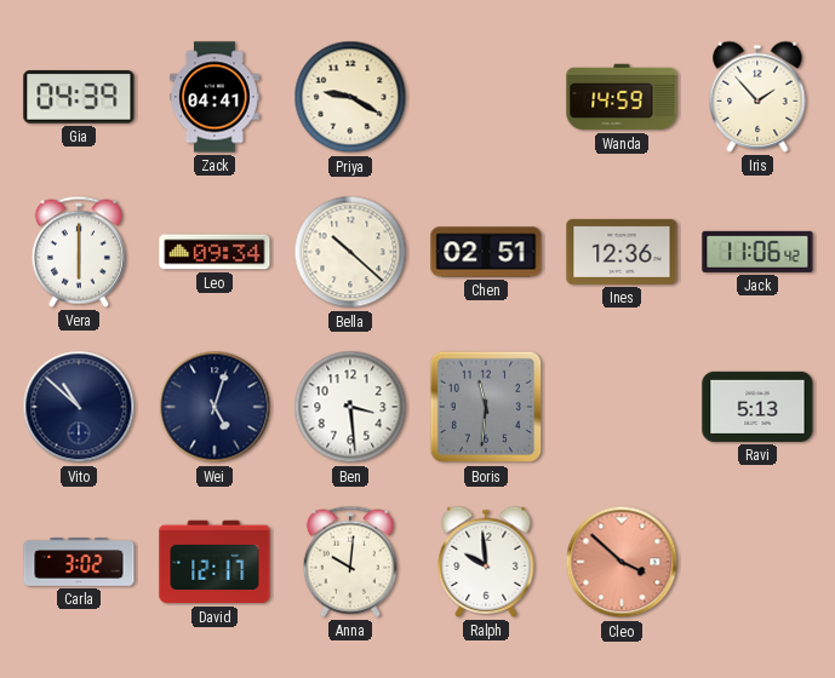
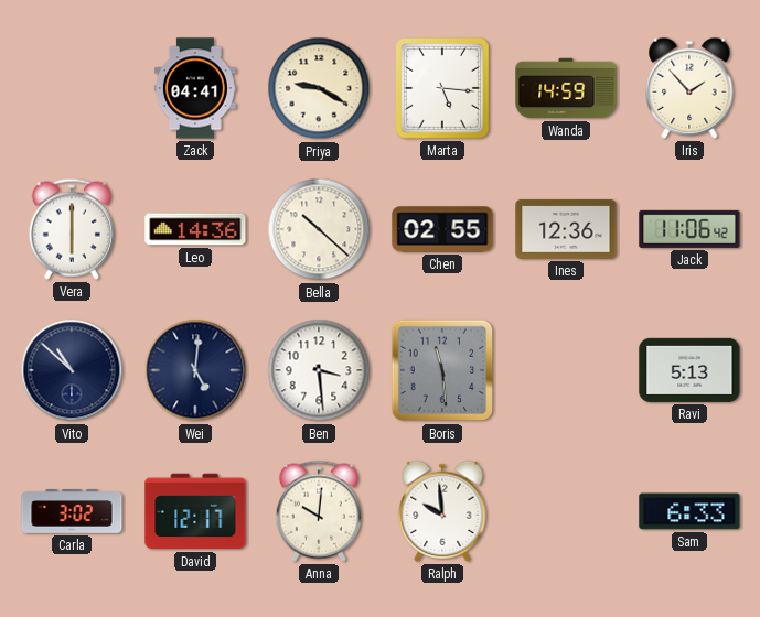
Gia: 04:39 -> none
Marta: none -> 5:16
Leo: 09:34 -> 14:36
Chen: 02:51 -> 02:55
Wei: 5:03 -> 5:01
Boris: 11:31 -> 11:29
Cleo: 3:52 -> none
Sam: none -> 6:33
